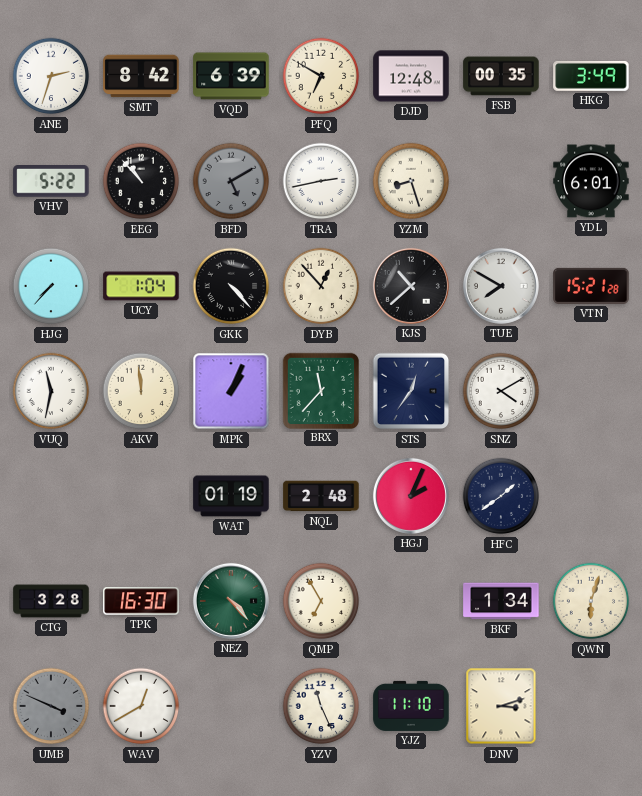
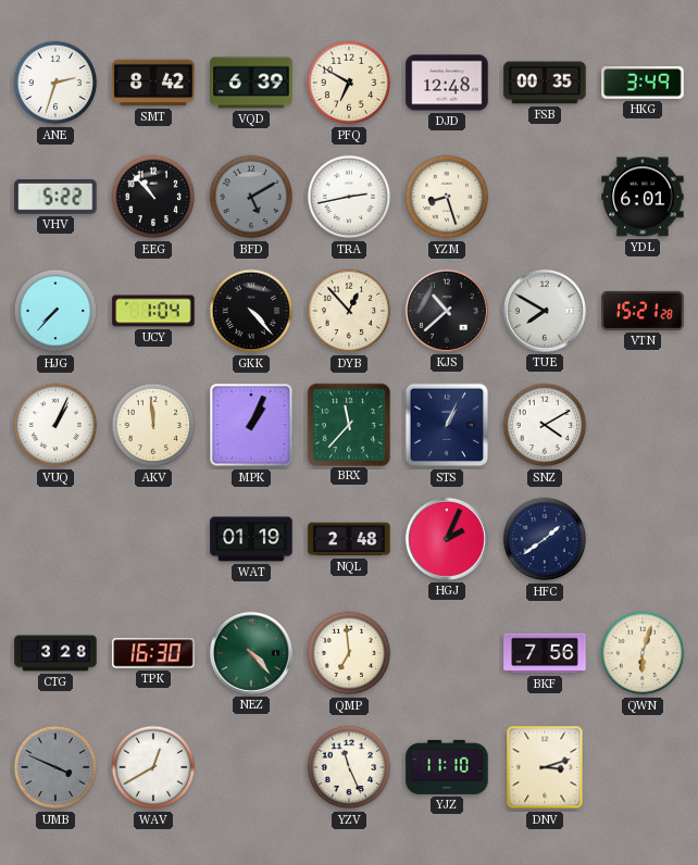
VUQ: 11:32 -> 1:04
STS: 12:36 -> 1:04
QMP: 6:55 -> 6:59
BKF: 1:34 -> 7:56
